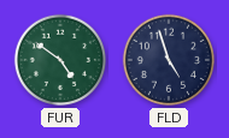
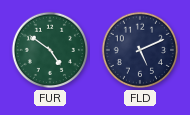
FLD: 4:57 -> 5:11
